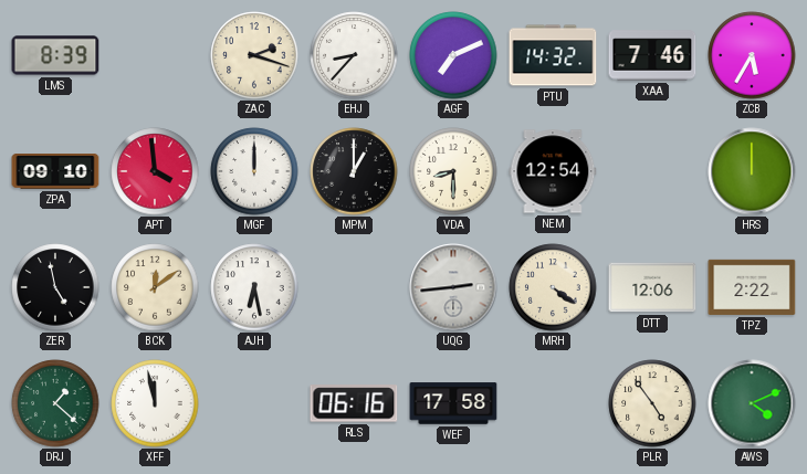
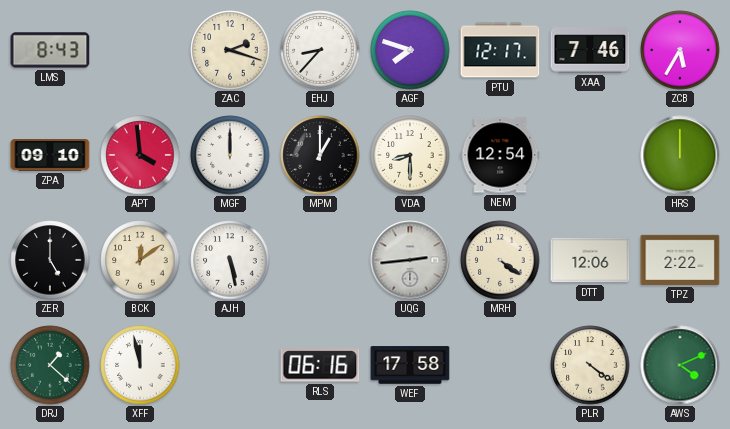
LMS: 8:39 -> 8:43
AGF: 7:11 -> 7:48
PTU: 14:32 -> 12:17
ZER: 4:58 -> 5:00
AJH: 6:28 -> 5:28
PLR: 4:54 -> 4:21
